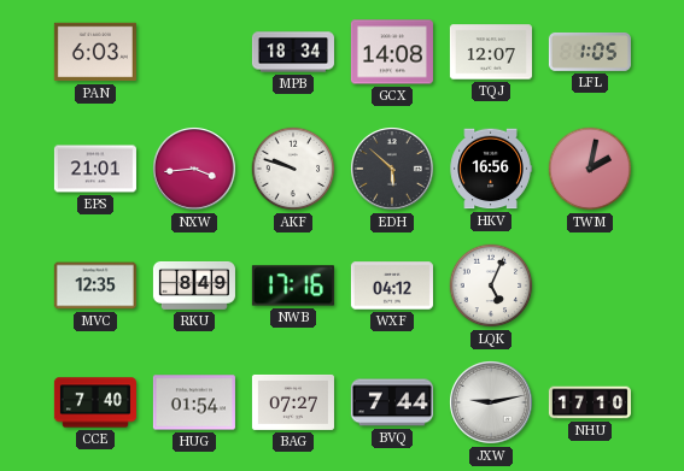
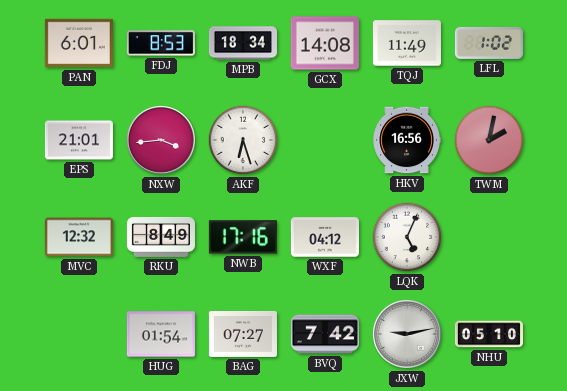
PAN: 6:03 -> 6:01
FDJ: none -> 8:53
TQJ: 12:07 -> 11:49
LFL: 1:05 -> 1:02
AKF: 9:48 -> 6:27
EDH: 5:52 -> none
MVC: 12:35 -> 12:32
CCE: 7:40 -> none
BVQ: 7:44 -> 7:42
NHU: 17:10 -> 05:10
